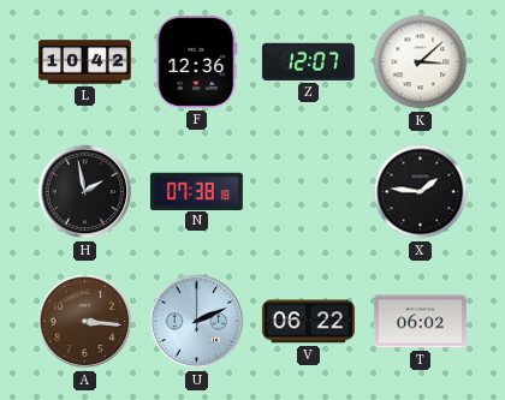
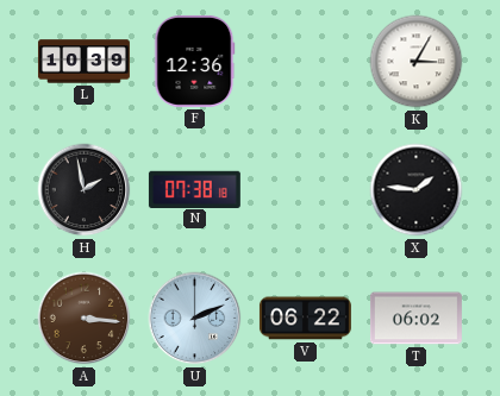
L: 10:42 -> 10:39
Z: 12:07 -> none
K: 3:08 -> 3:05
